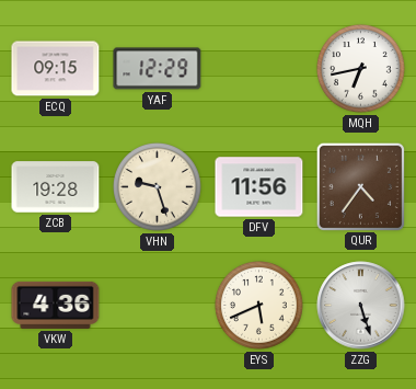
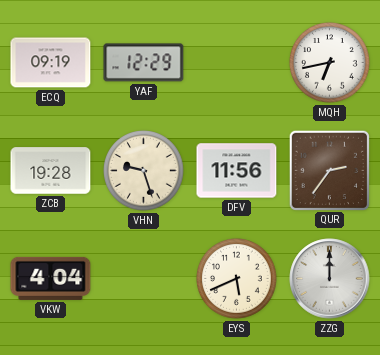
ECQ: 09:15 -> 09:19
QUR: 4:36 -> 2:36
VKW: 4:36 -> 4:04
ZZG: 5:27 -> 12:00
